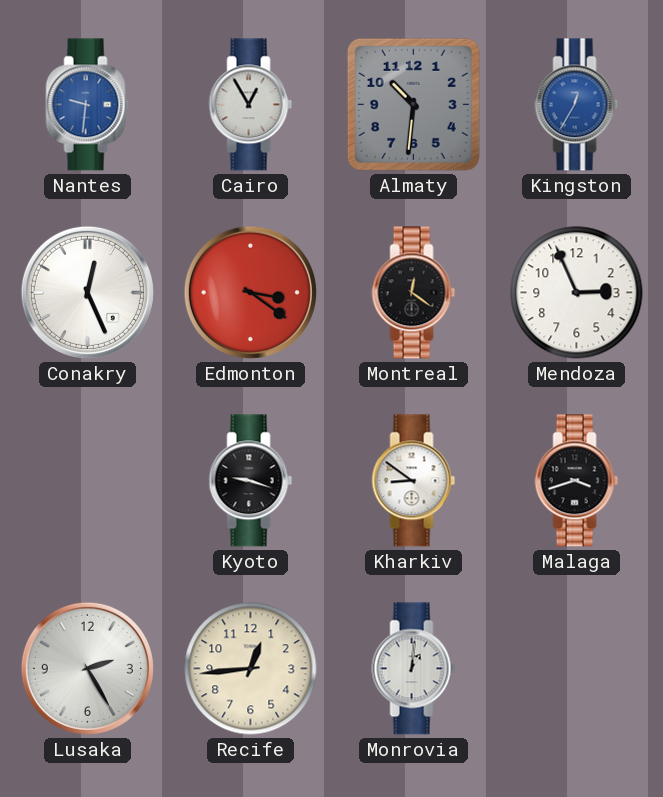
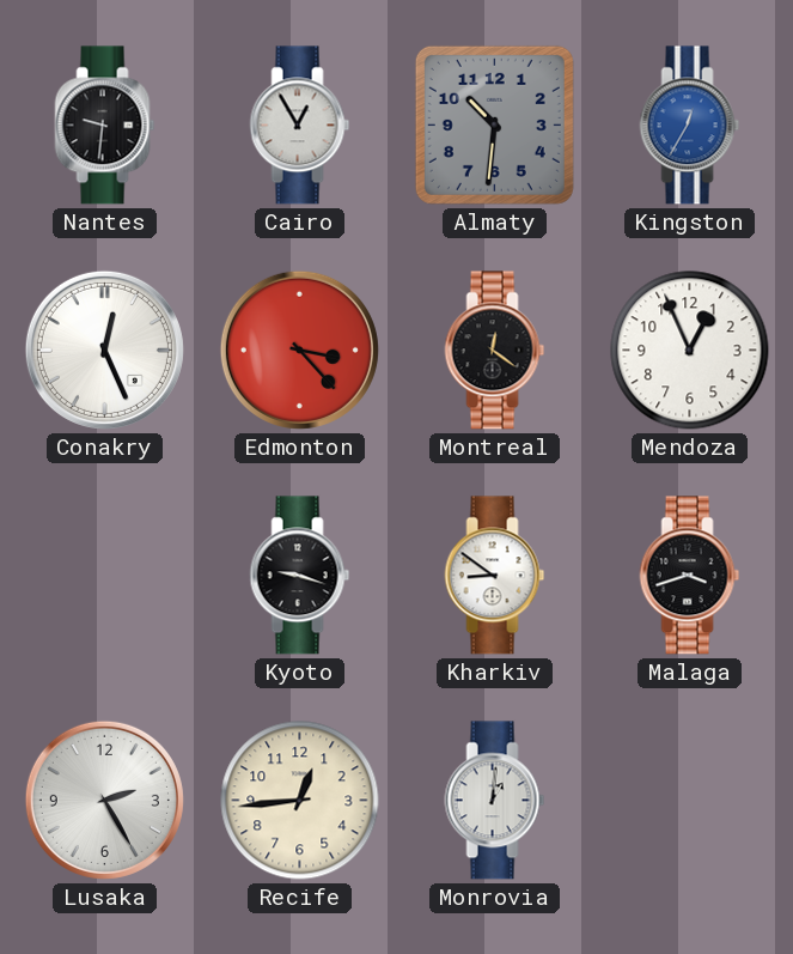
Nantes dial: blue -> black
Edmonton: 3:21 -> 3:23
Mendoza: 2:56 -> 12:56
